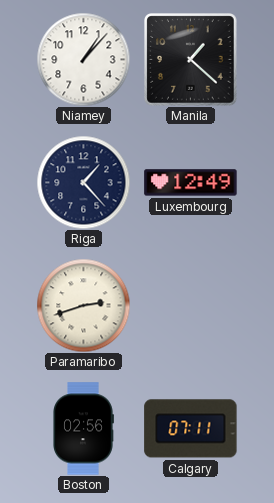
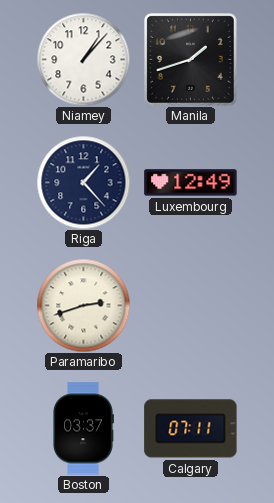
Manila: 1:22 -> 1:42
Boston: 02:56 -> 03:37
